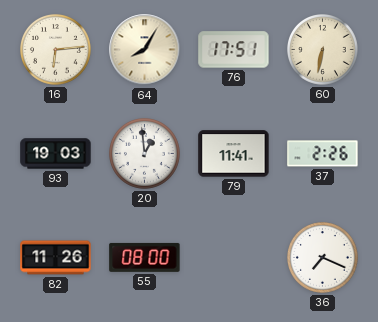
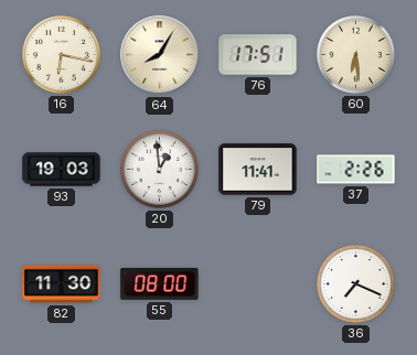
16: 6:14 -> 6:17
60: 6:32 -> 6:29
82: 11:26 -> 11:30
